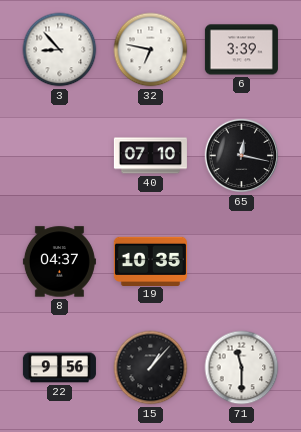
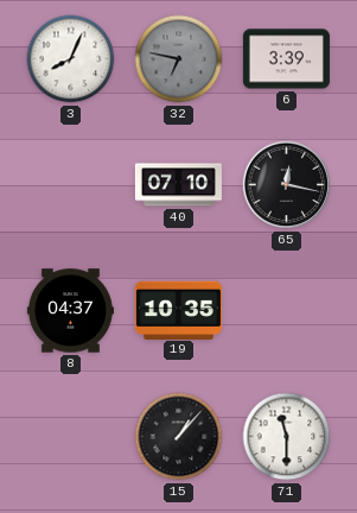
3: 8:53 -> 8:04
32 dial: white -> grey
22: 9:56 -> none
